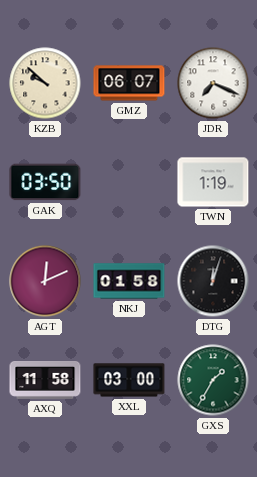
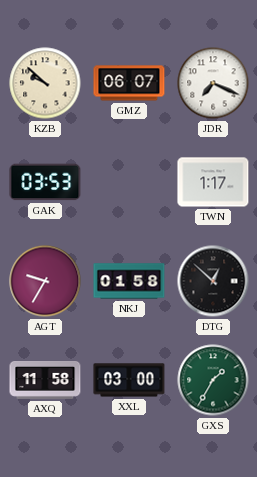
GAK: 03:50 -> 03:53
TWN: 1:19 -> 1:17
AGT: 12:11 -> 9:35
DTG: 12:03 -> 12:52
